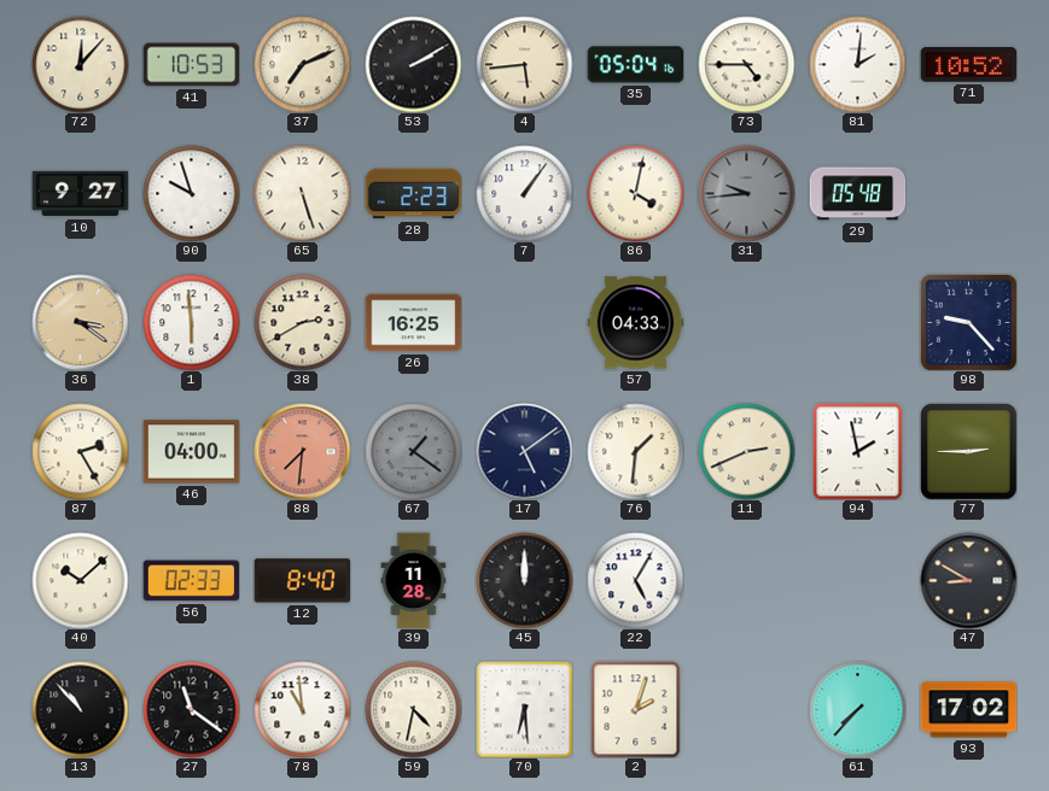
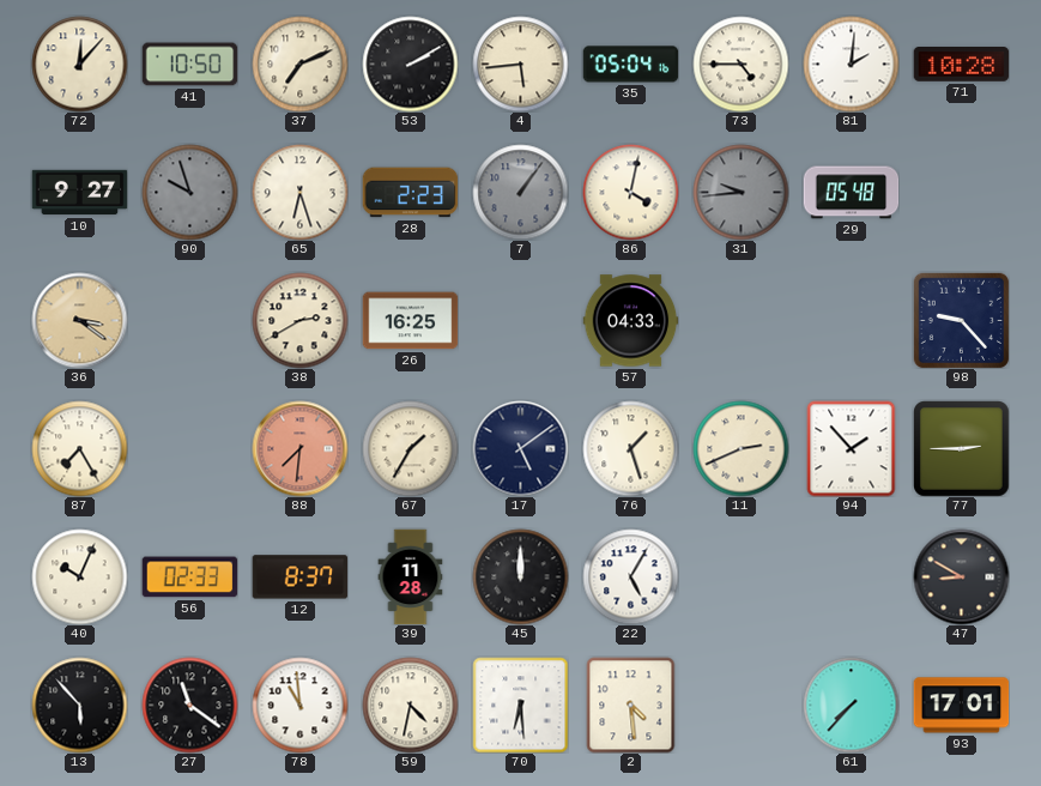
41: 10:53 -> 10:50
71: 10:52 -> 10:28
90 dial: white -> grey
65: 5:27 -> 6:27
7 dial: white -> grey
1: 5:59 -> none
87: 2:25 -> 7:25
46: 04:00 -> none
67: 1:21 -> 1:35
67 dial: grey -> cream
76: 1:31 -> 1:27
94: 1:58 -> 1:53
40: 10:08 -> 10:04
12: 8:40 -> 8:37
13: 10:53 -> 5:53
2: 2:03 -> 4:29
93: 17:02 -> 17:01
